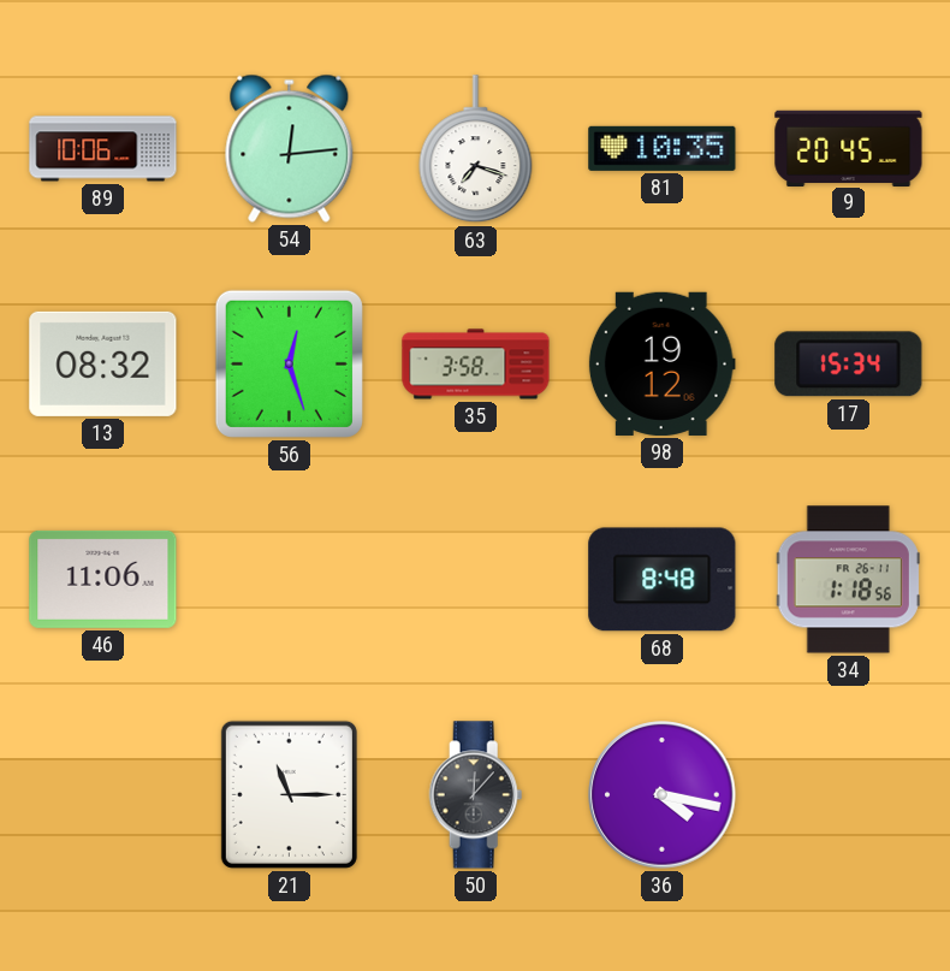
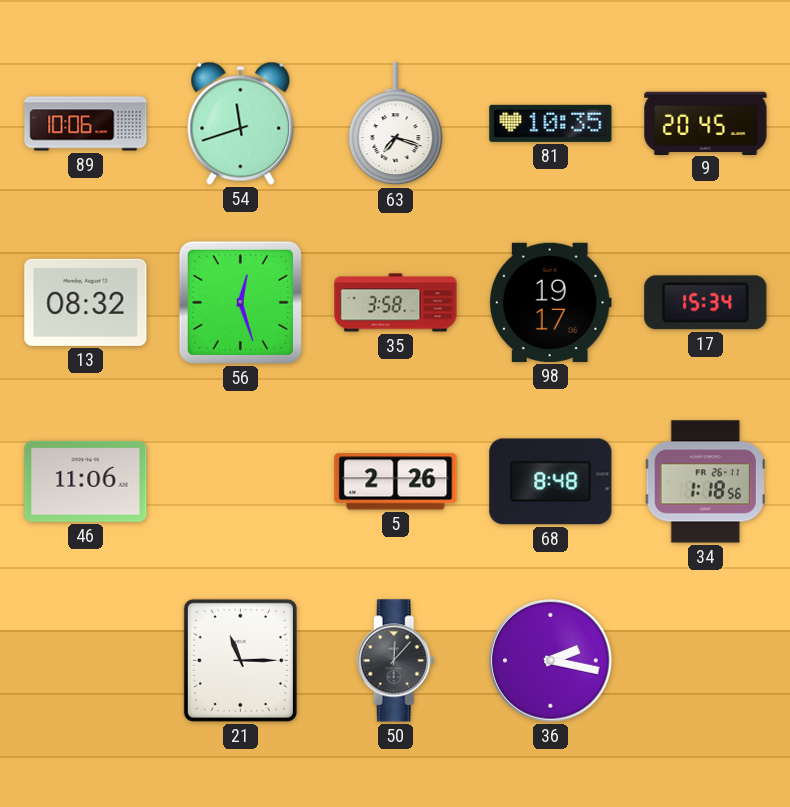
54: 12:14 -> 11:42
98: 19:12 -> 19:17
5: none -> 2:26
36: 4:17 -> 2:17
